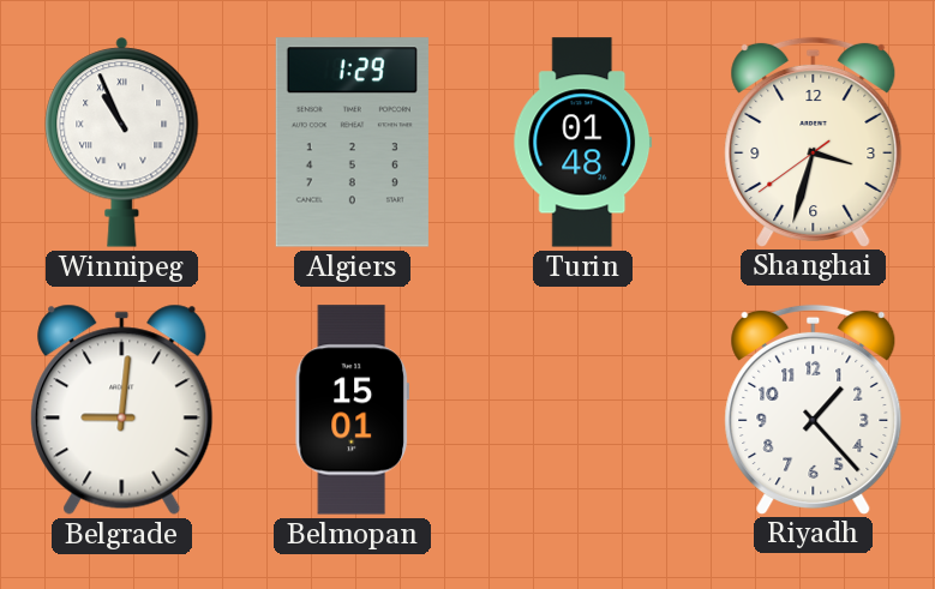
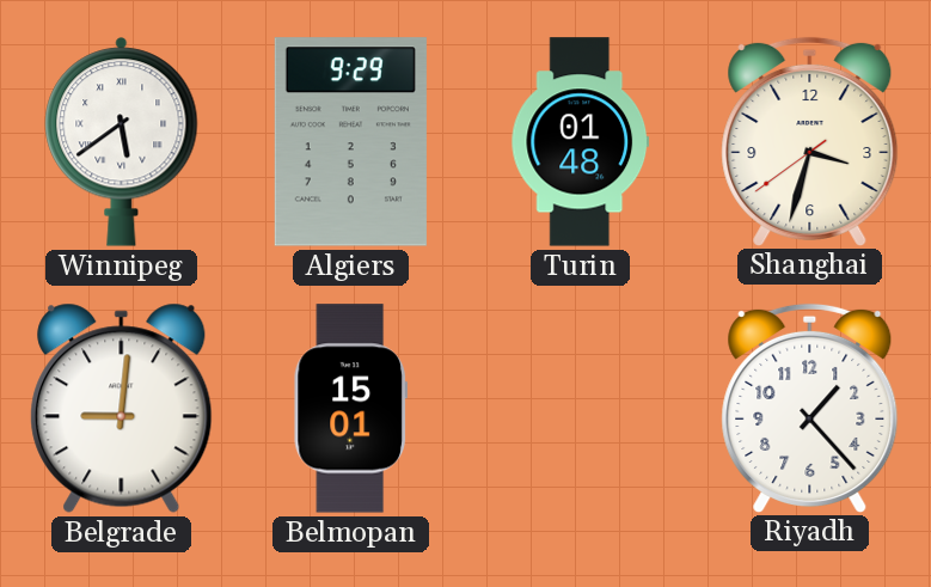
Winnipeg: 10:56 -> 5:39
Algiers: 1:29 -> 9:29
